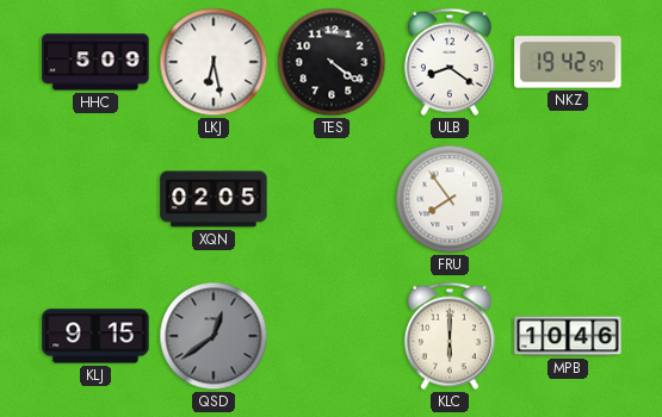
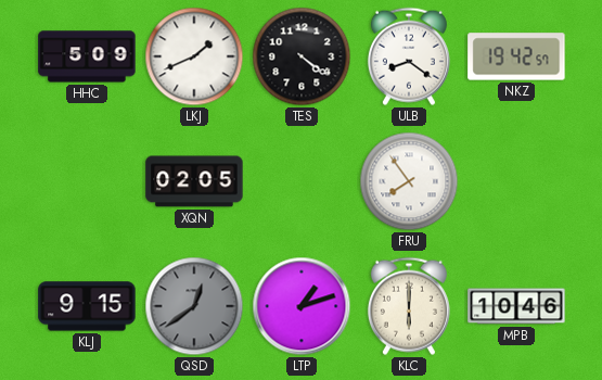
LKJ: 6:28 -> 1:41
LTP: none -> 1:12
